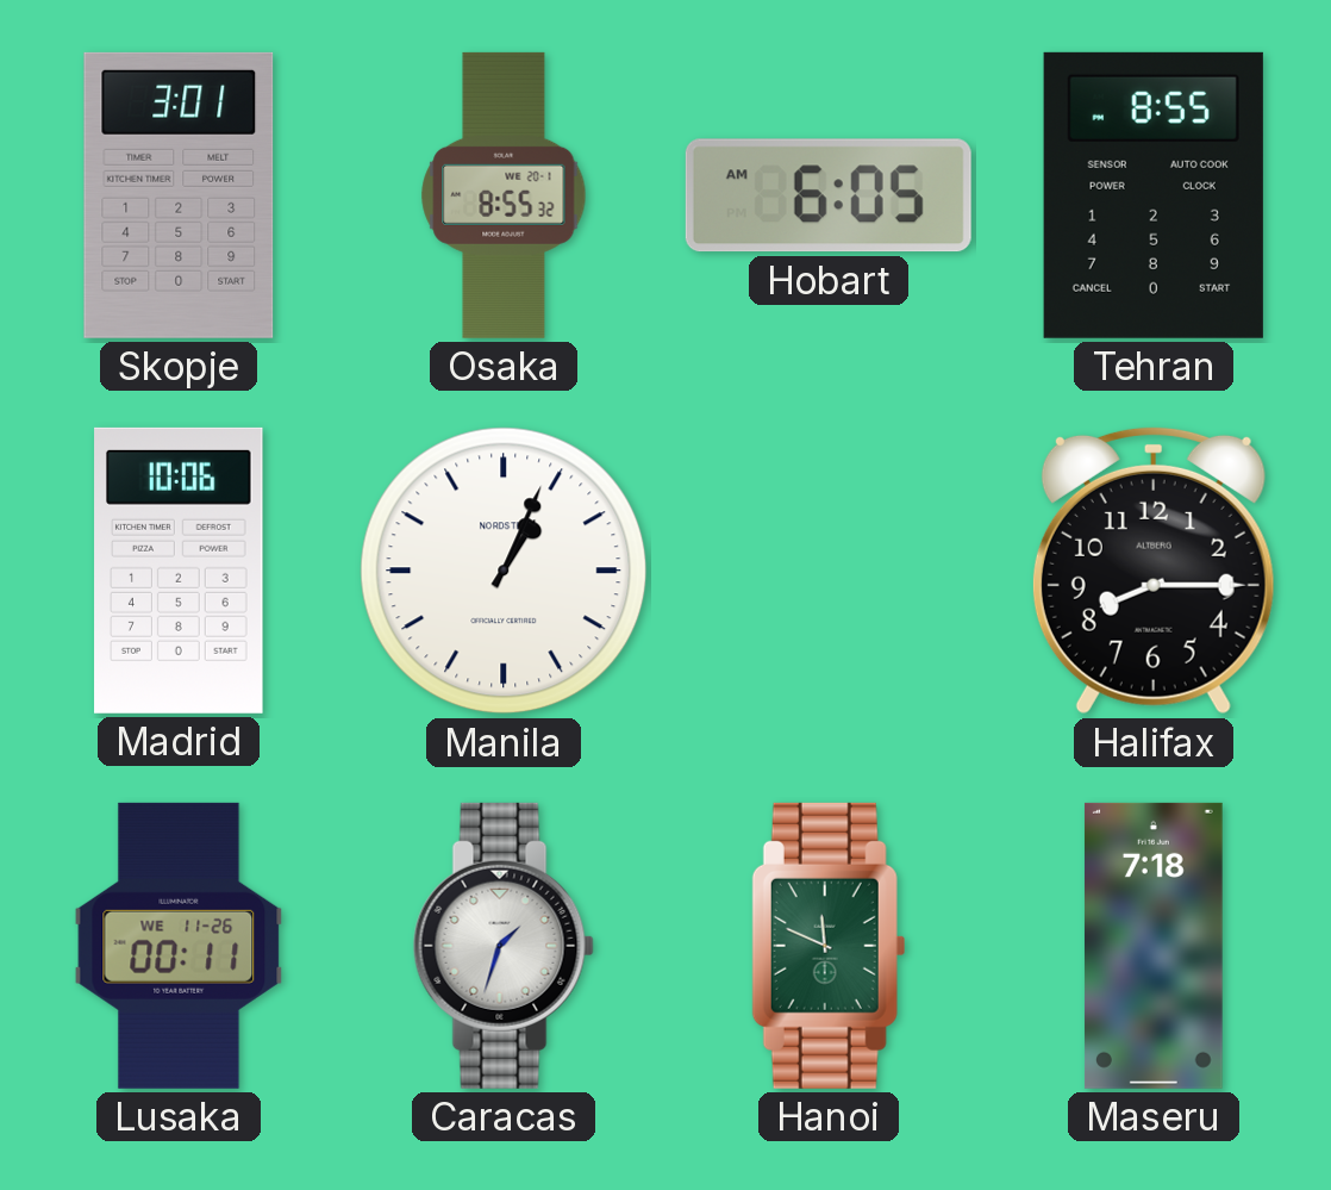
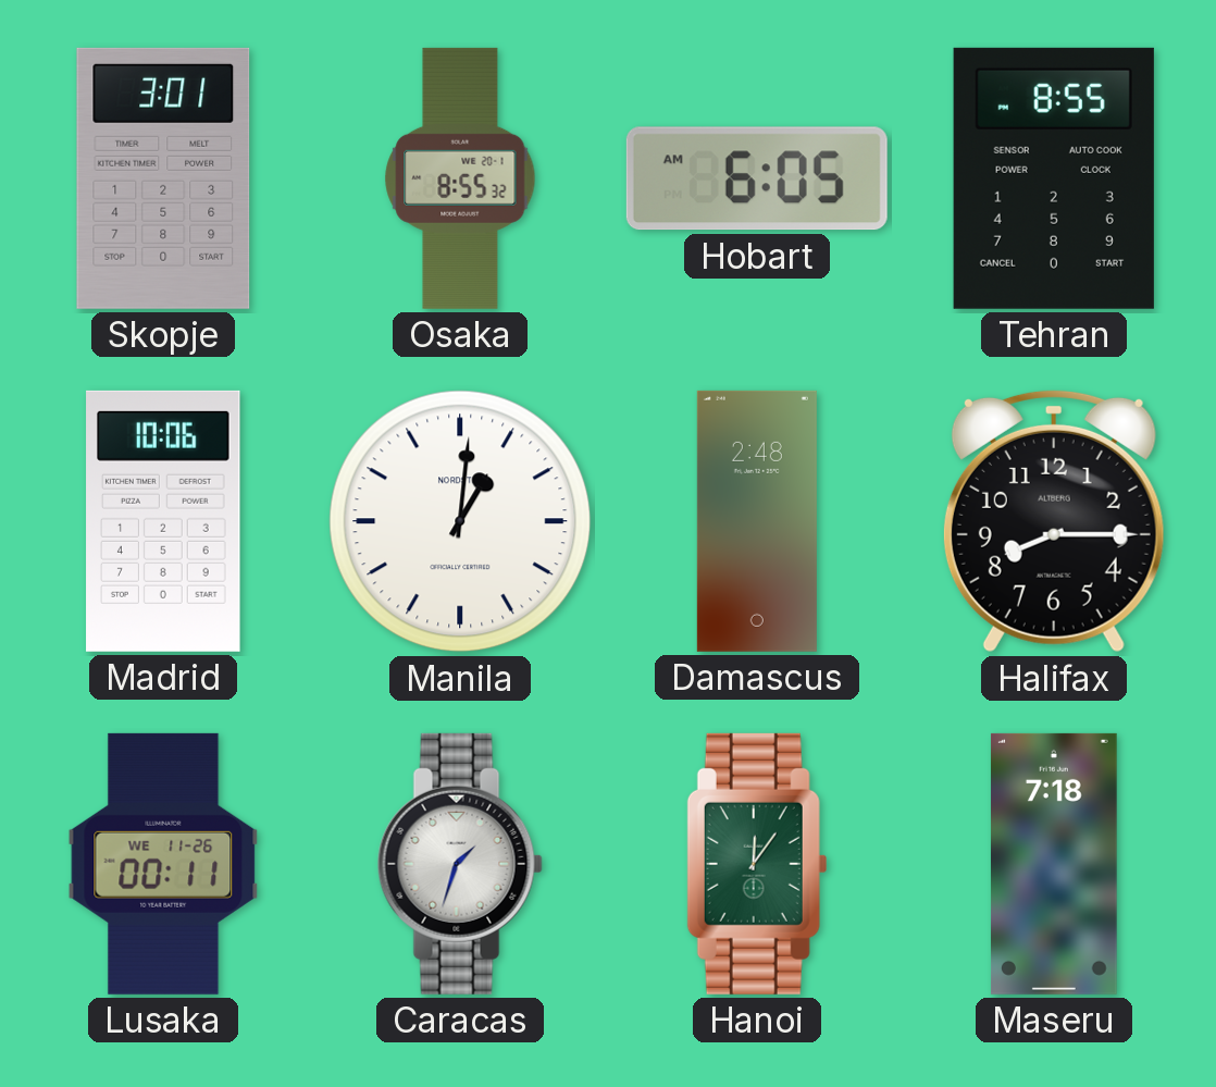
Manila: 1:04 -> 1:01
Damascus: none -> 2:48
Hanoi: 11:49 -> 12:06
